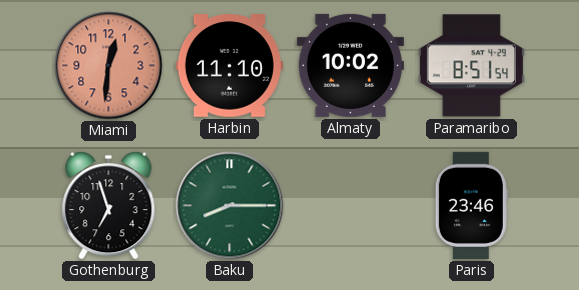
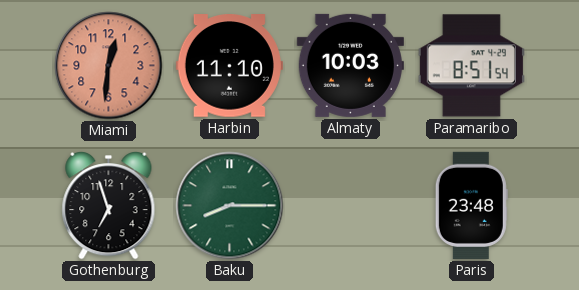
Almaty: 10:02 -> 10:03
Paris: 23:46 -> 23:48
